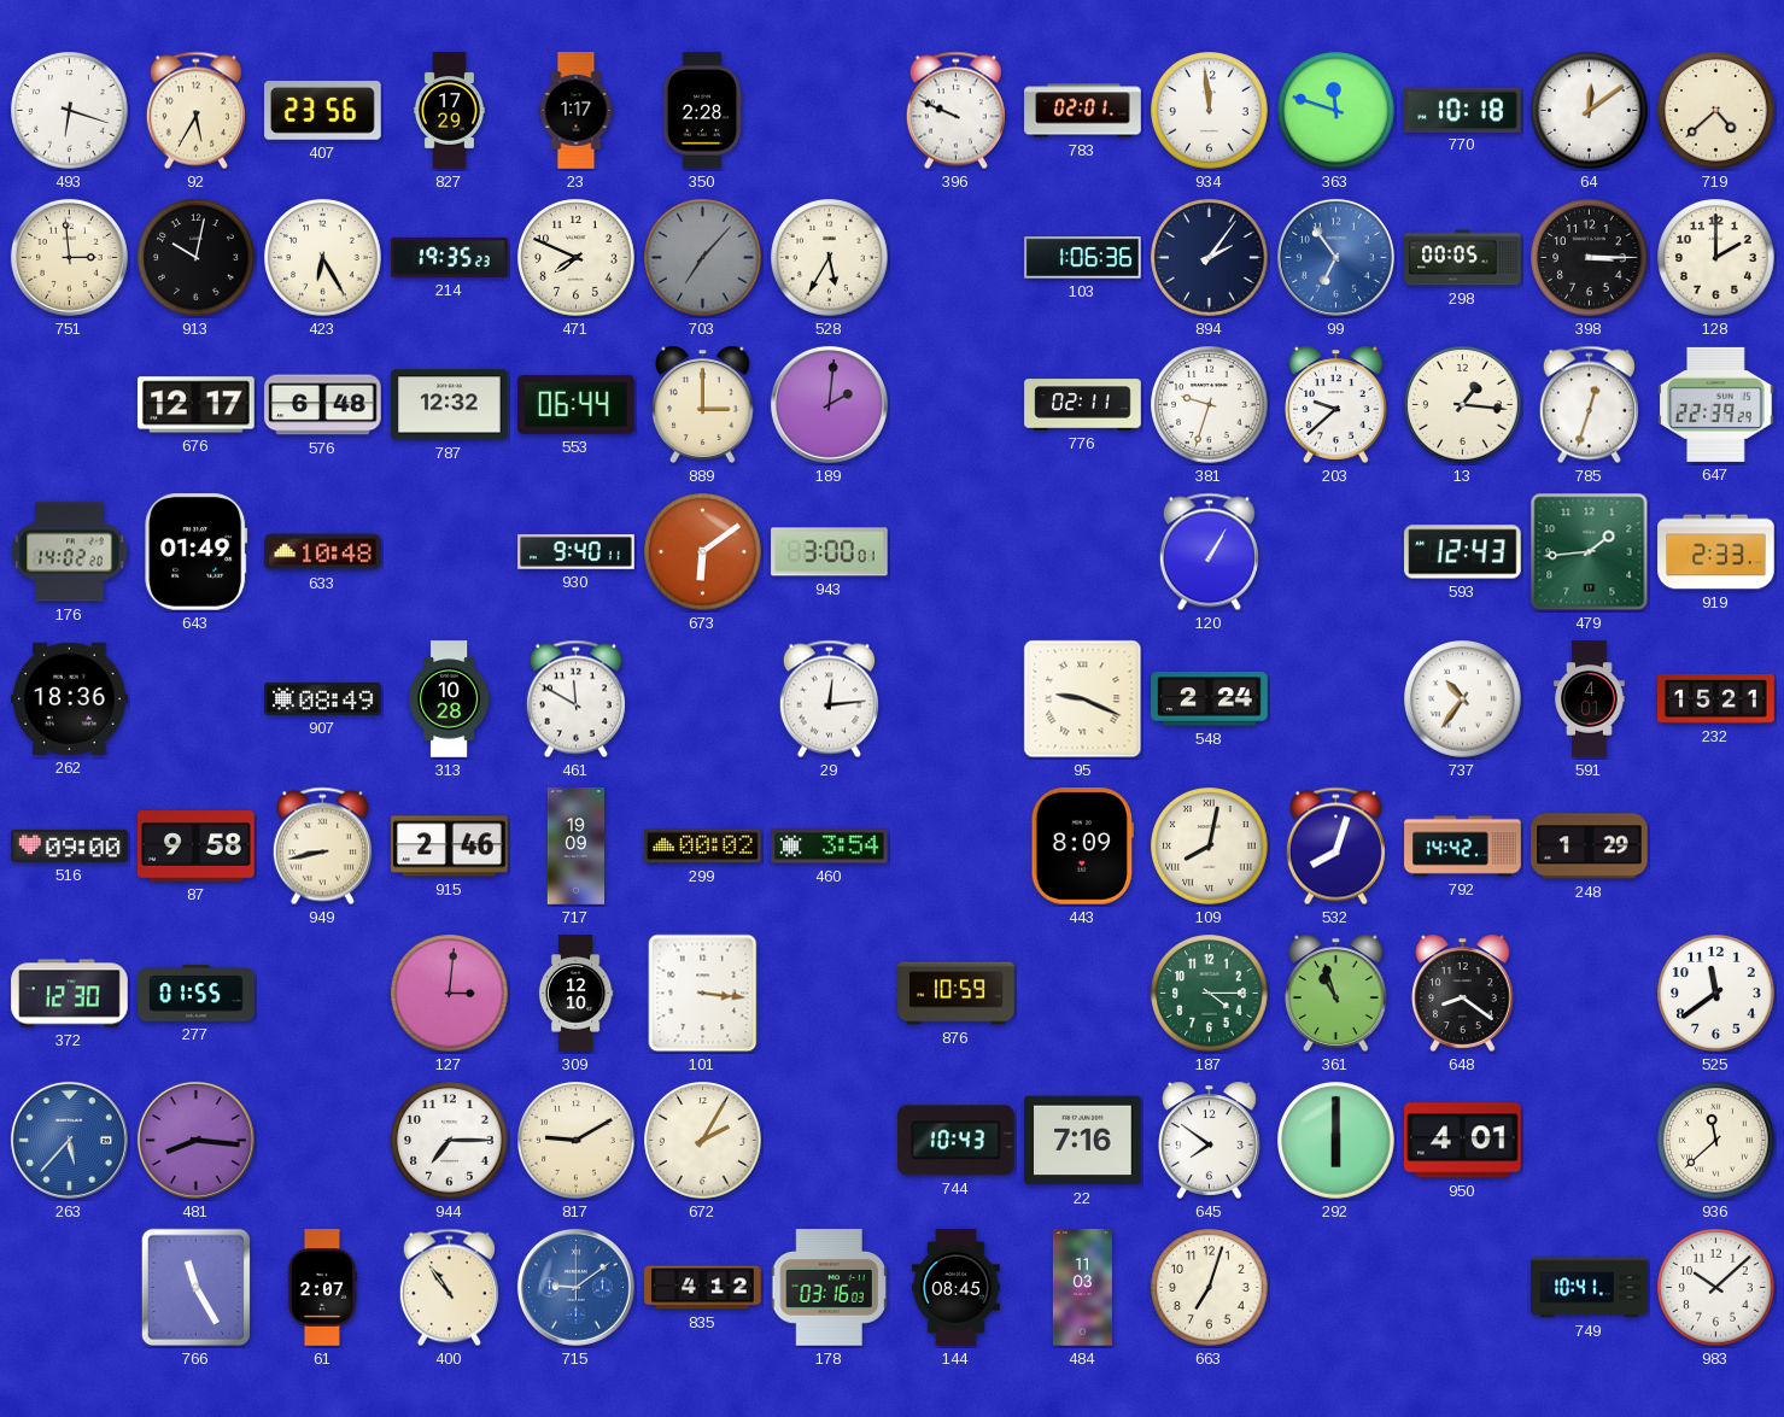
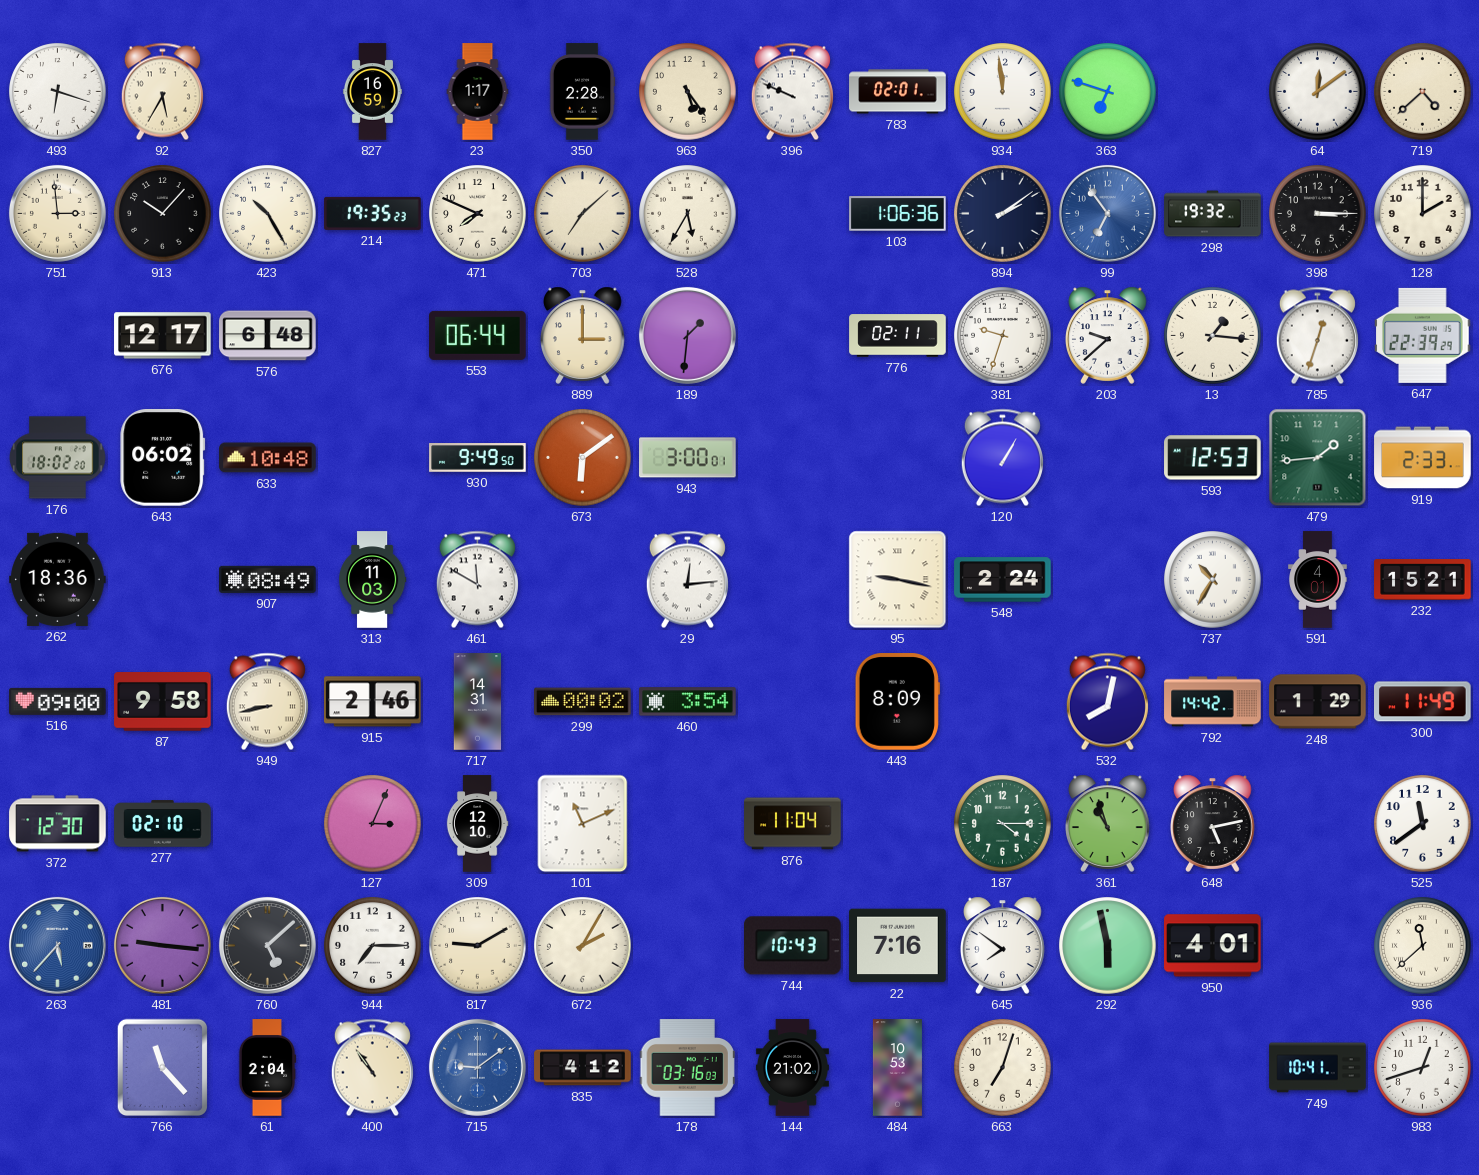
407: 23:56 -> none
827: 17:29 -> 16:59
963: none -> 5:24
363: 11:48 -> 6:48
770: 10:18 -> none
913: 10:02 -> 10:07
423: 6:25 -> 10:25
703: 7:07 -> 7:08
703 dial: grey -> cream
894: 2:06 -> 2:09
298: 00:05 -> 19:32
787: 12:32 -> none
189: 2:01 -> 1:31
176: 14:02 -> 18:02
643: 01:49 -> 06:02
930: 9:40 -> 9:49
593: 12:43 -> 12:53
313: 10:28 -> 11:03
95: 9:19 -> 9:17
737: 10:36 -> 10:35
717: 19:09 -> 14:31
109: 8:02 -> none
532: 8:03 -> 8:02
300: none -> 11:49
277: 01:55 -> 02:10
127: 3:01 -> 3:04
101: 3:16 -> 11:11
876: 10:59 -> 11:04
648: 8:21 -> 5:13
481: 8:16 -> 9:16
760: none -> 5:08
292: 6:00 -> 5:58
766: 11:25 -> 11:23
61: 2:07 -> 2:04
144: 08:45 -> 21:02
484: 11:03 -> 10:53
983: 10:08 -> 12:42
